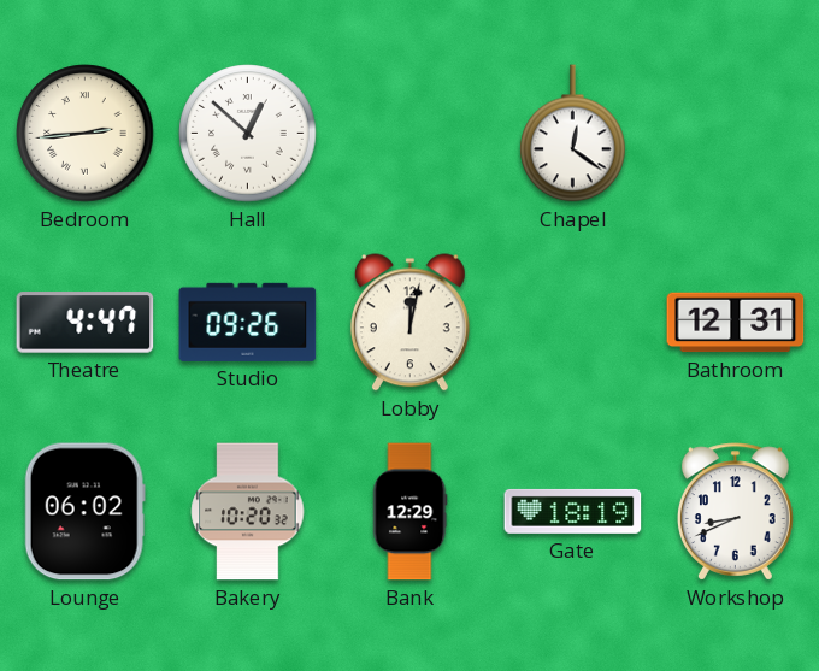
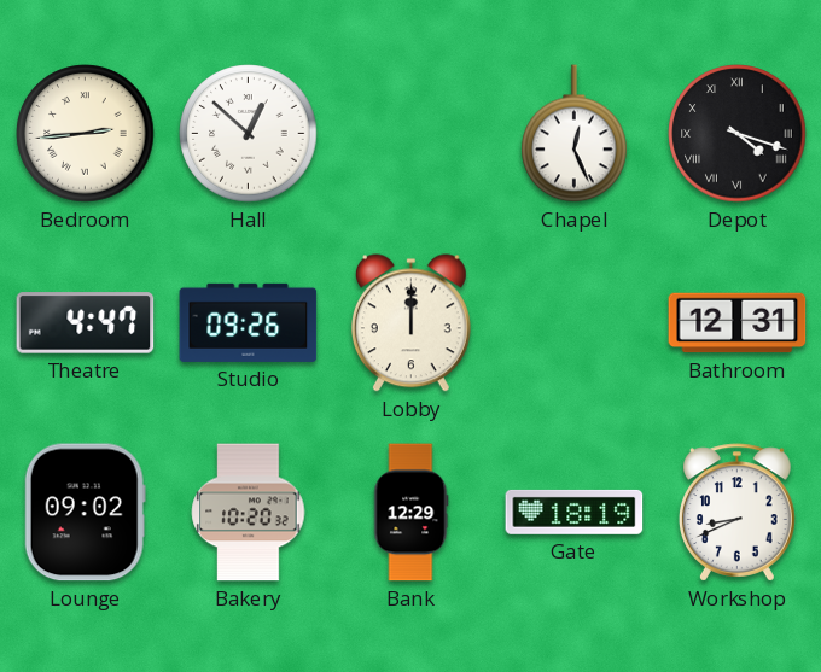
Chapel: 12:21 -> 12:26
Depot: none -> 4:18
Lobby: 12:02 -> 12:00
Lounge: 06:02 -> 09:02
